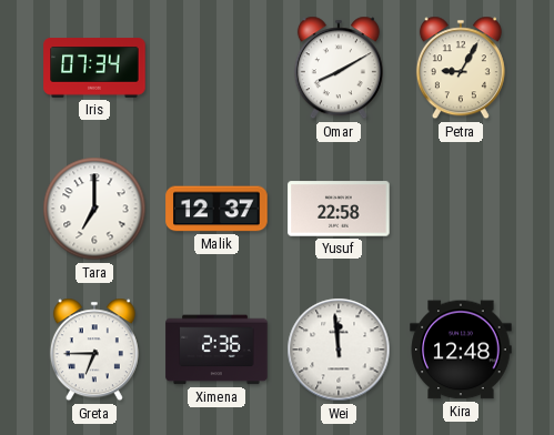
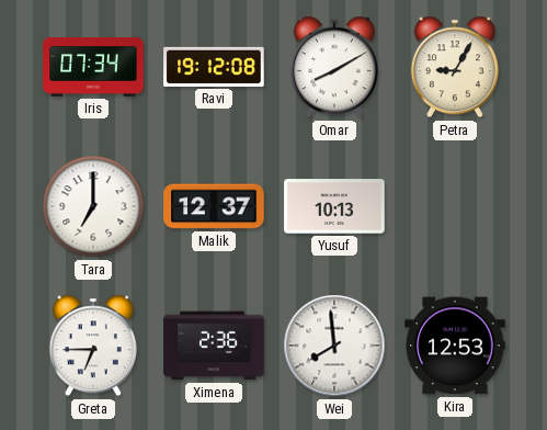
Ravi: none -> 19:12
Yusuf: 22:58 -> 10:13
Wei: 11:59 -> 7:59
Kira: 12:48 -> 12:53
